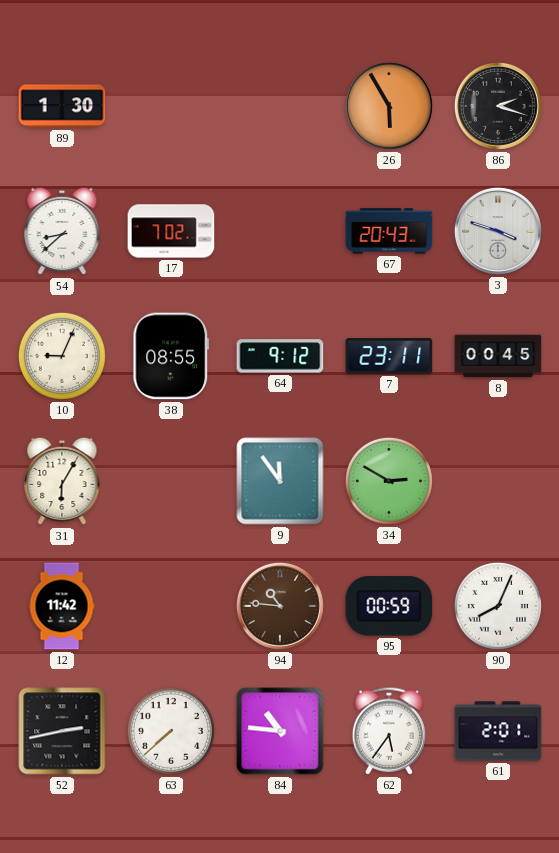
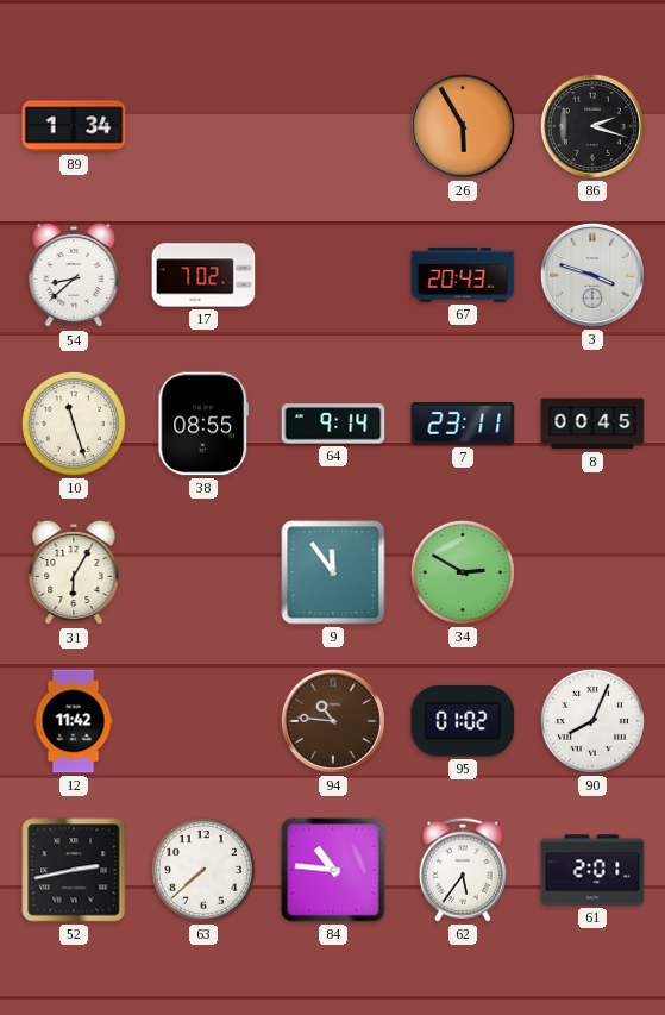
89: 1:30 -> 1:34
10: 9:04 -> 11:27
64: 9:12 -> 9:14
95: 00:59 -> 01:02
